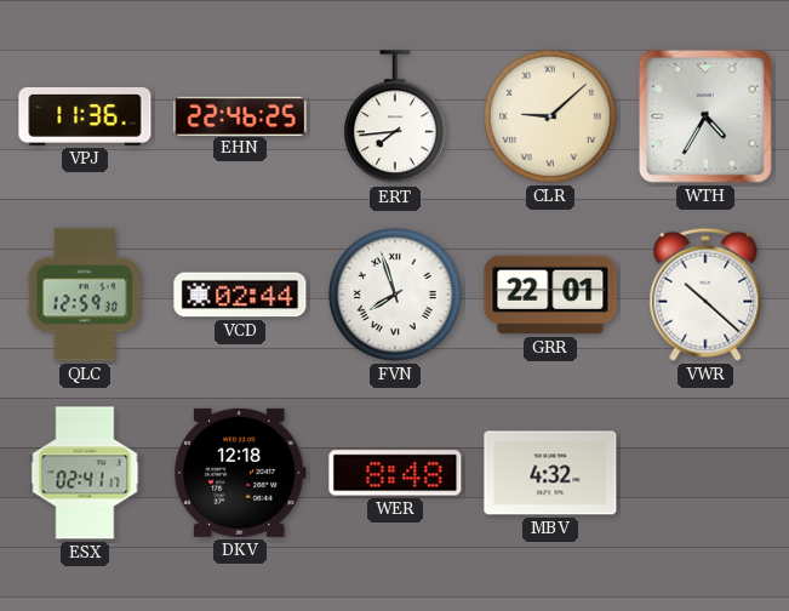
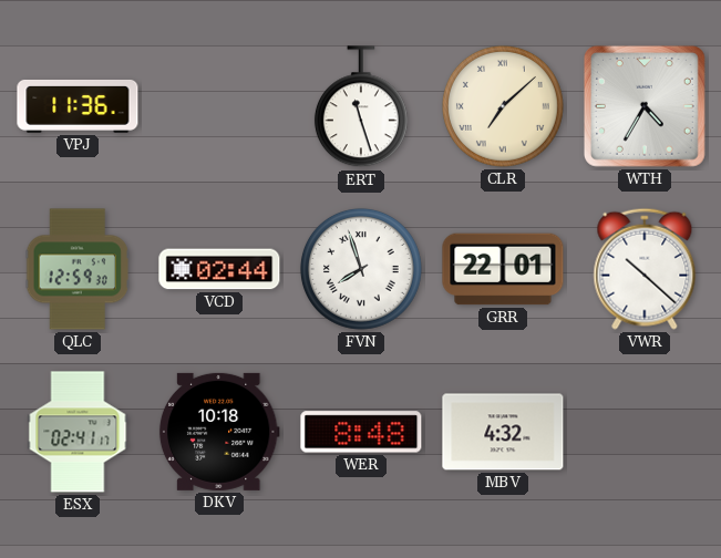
EHN: 22:46 -> none
ERT: 7:44 -> 11:27
CLR: 9:08 -> 7:08
DKV: 12:18 -> 10:18
